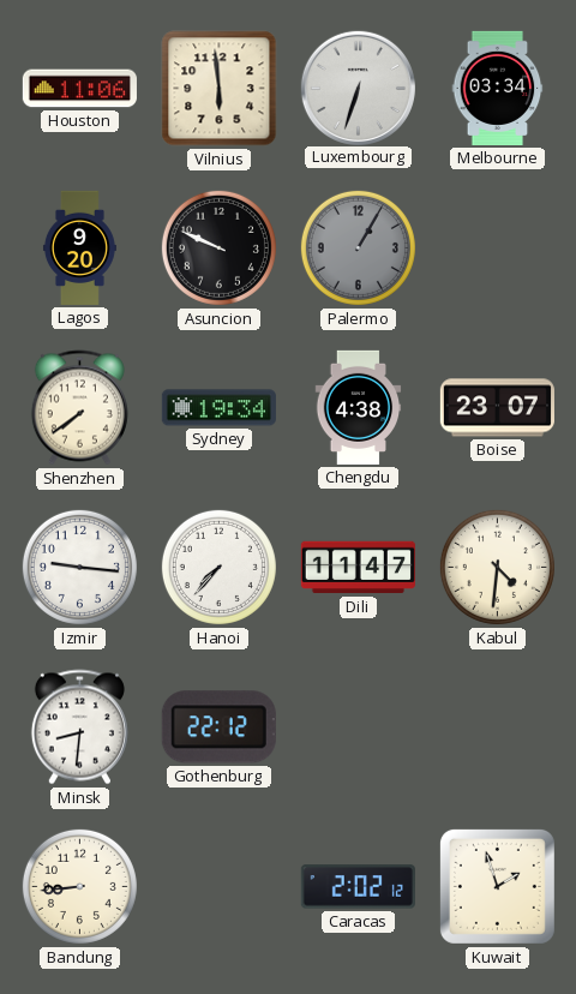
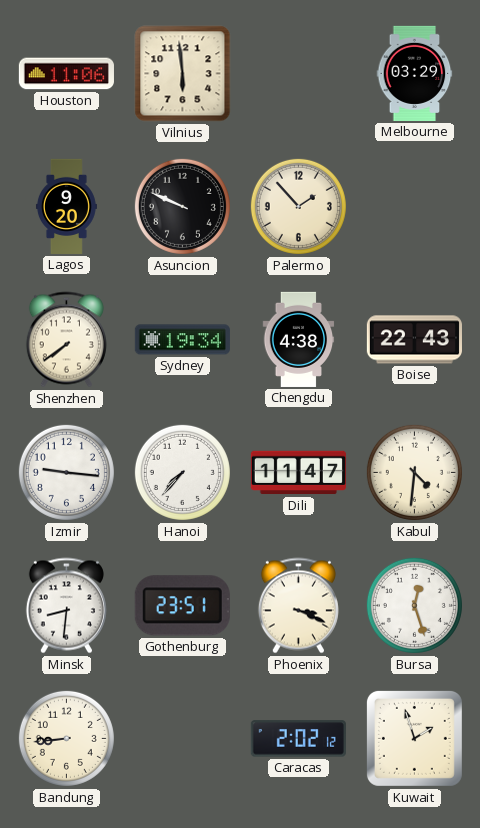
Luxembourg: 6:33 -> none
Melbourne: 03:34 -> 03:29
Palermo: 1:05 -> 1:53
Palermo dial: grey -> cream
Boise: 23:07 -> 22:43
Gothenburg: 22:12 -> 23:51
Phoenix: none -> 3:19
Bursa: none -> 12:27
